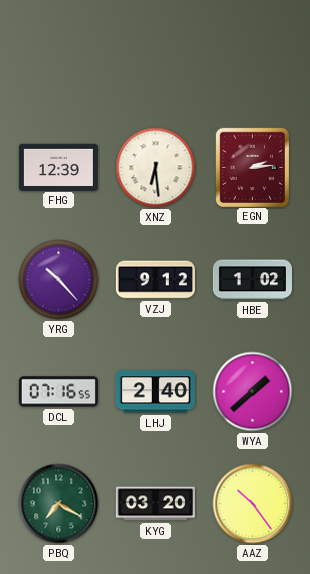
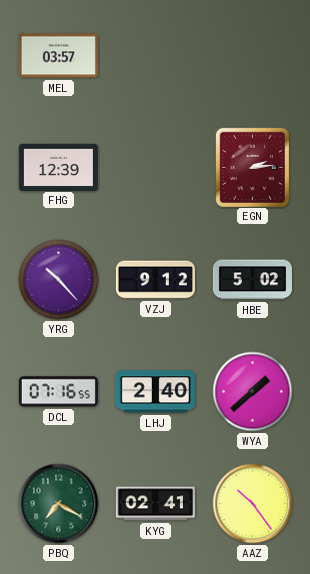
MEL: none -> 03:57
XNZ: 6:29 -> none
HBE: 1:02 -> 5:02
KYG: 03:20 -> 02:41
